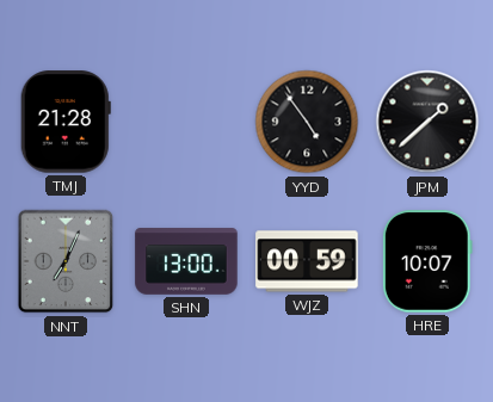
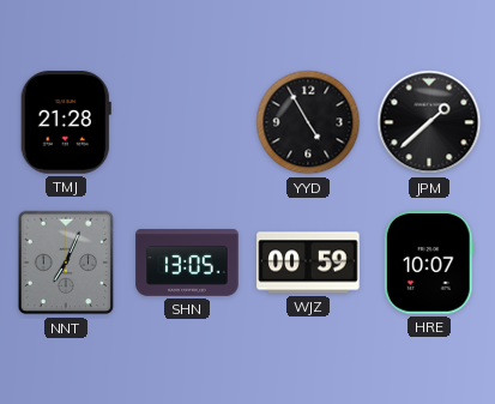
YYD: 4:54 -> 4:55
SHN: 13:00 -> 13:05
